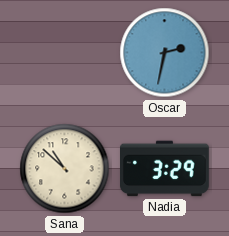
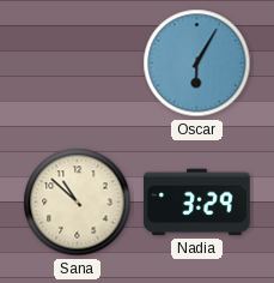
Oscar: 2:32 -> 6:05
